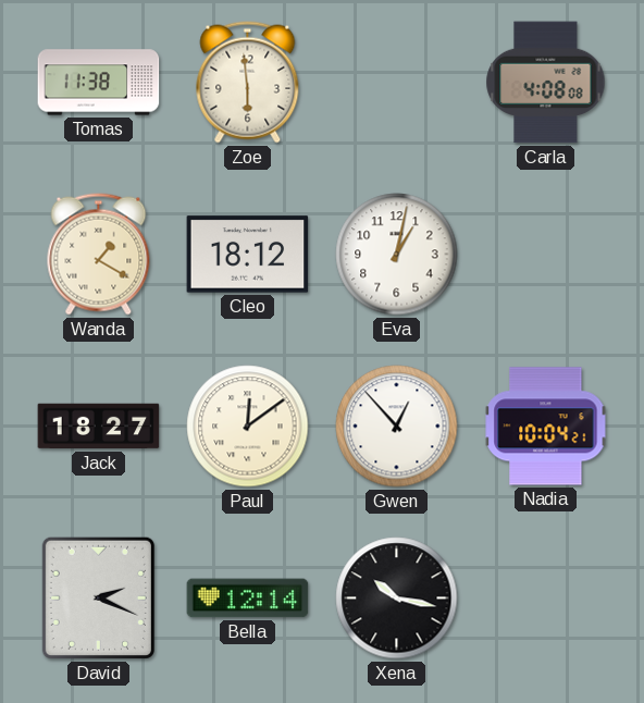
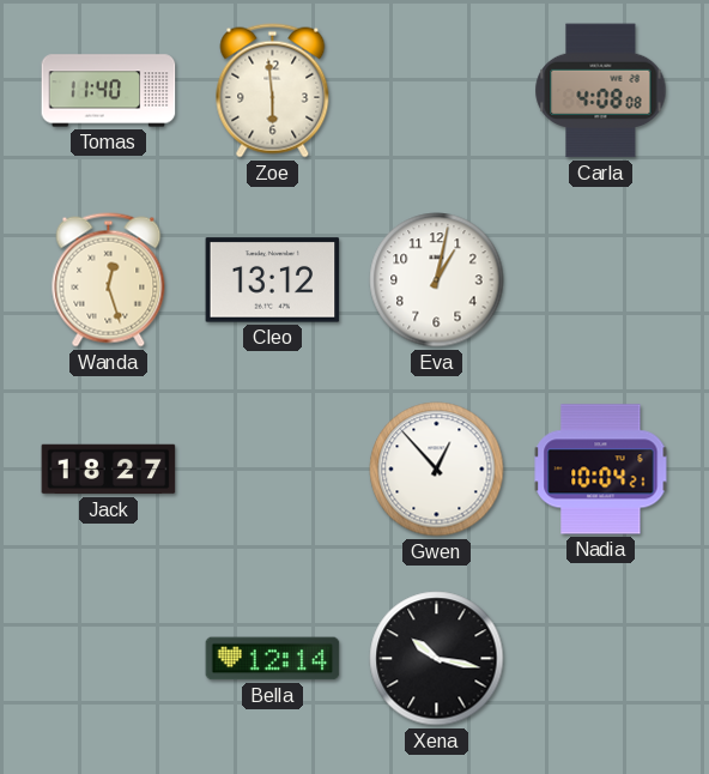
Tomas: 11:38 -> 11:40
Wanda: 1:20 -> 12:27
Cleo: 18:12 -> 13:12
Paul: 12:09 -> none
David: 2:19 -> none
